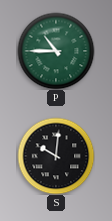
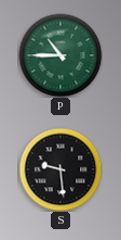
S: 10:01 -> 9:29
